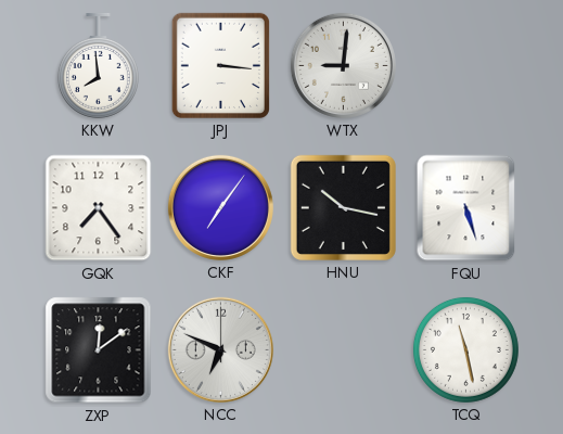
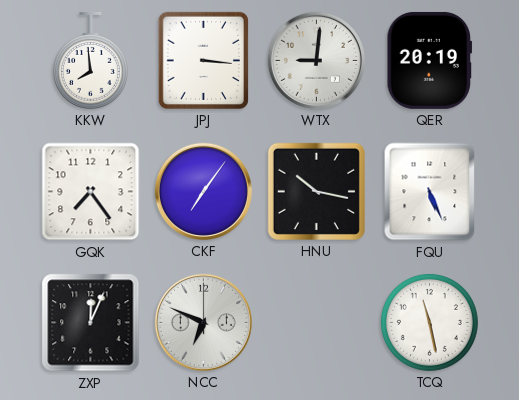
QER: none -> 20:19
FQU: 5:27 -> 5:26
ZXP: 12:09 -> 12:04
